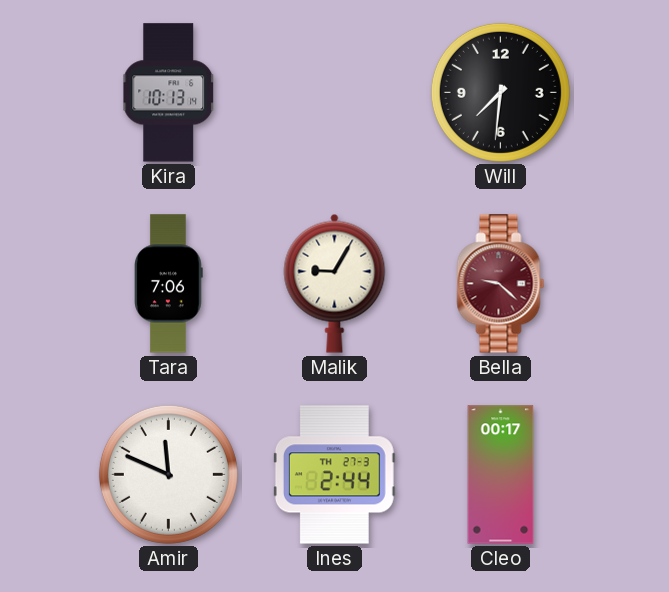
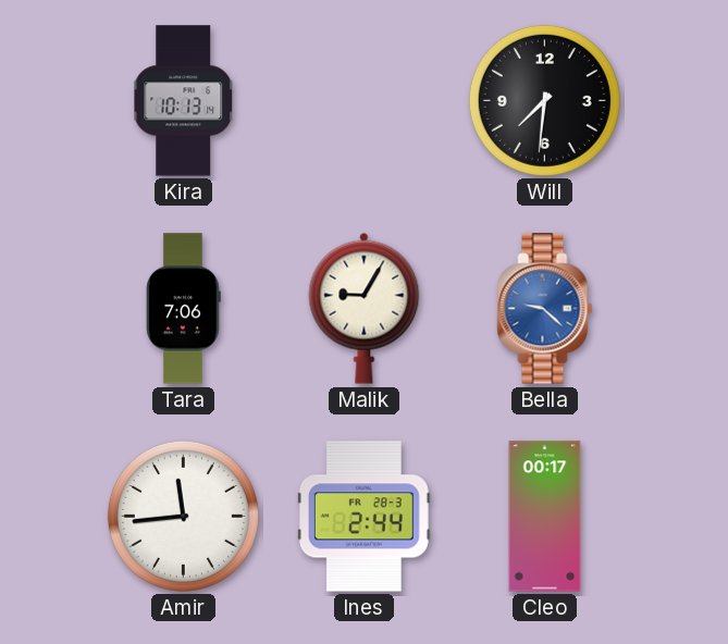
Bella dial: burgundy -> blue
Amir: 11:49 -> 11:44
Ines date: TH 27-3 -> FR 28-3
